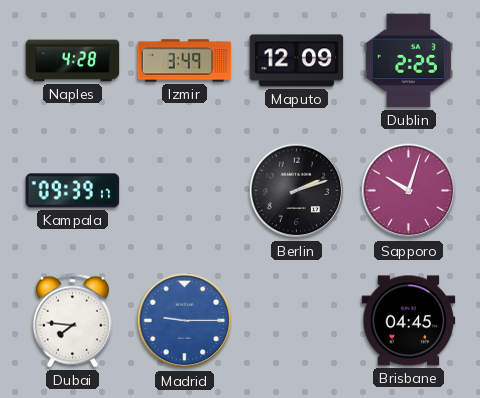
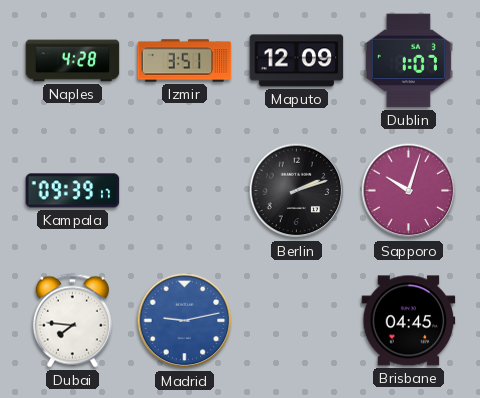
Izmir: 3:49 -> 3:51
Dublin: 2:25 -> 1:07
Madrid: 9:15 -> 9:13
